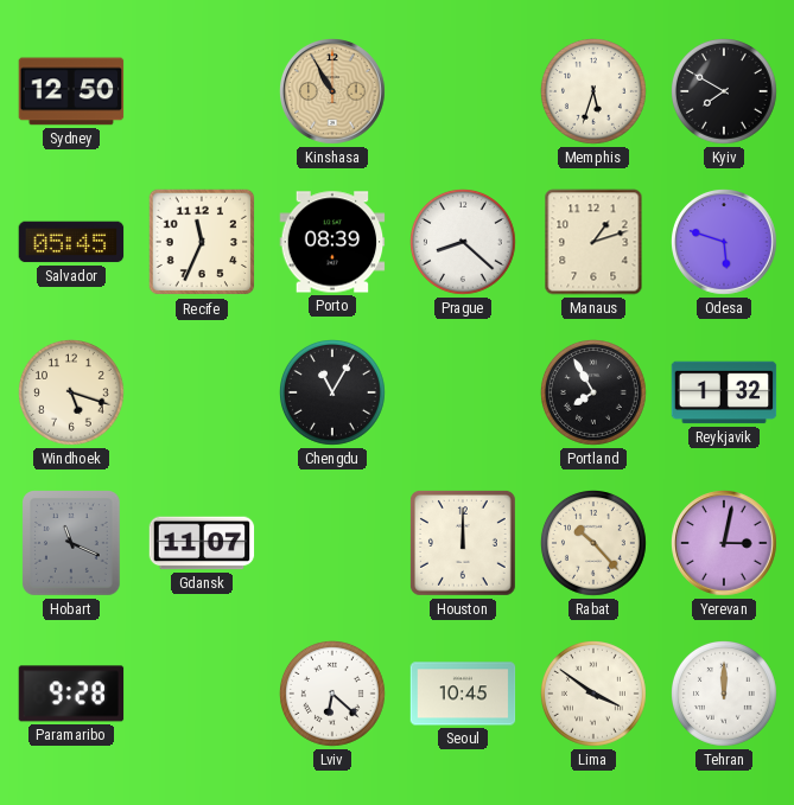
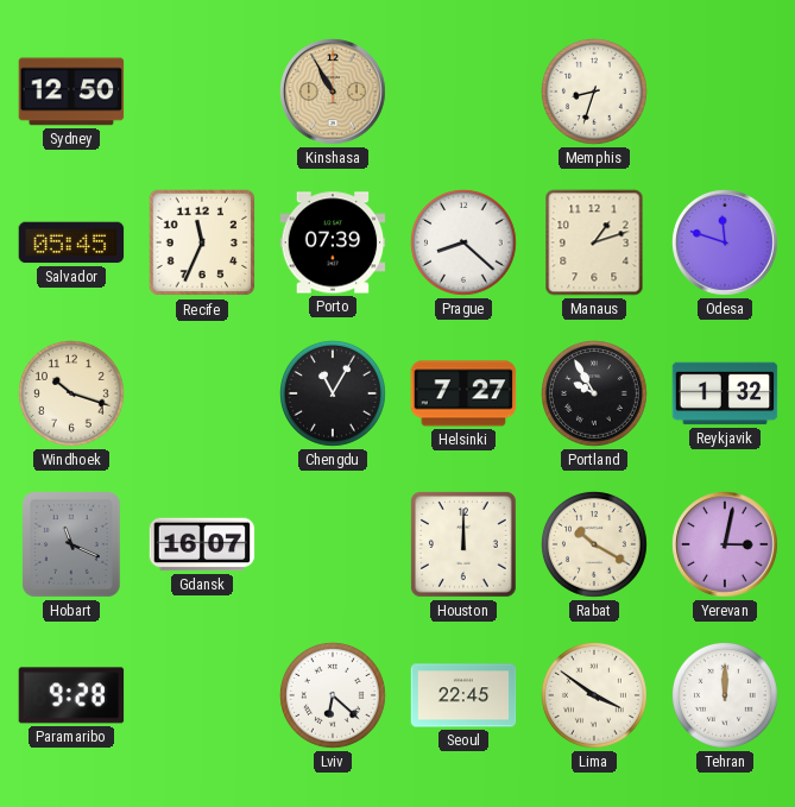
Memphis: 5:33 -> 8:33
Kyiv: 7:50 -> none
Porto: 08:39 -> 07:39
Odesa: 5:48 -> 11:48
Windhoek: 5:18 -> 10:18
Helsinki: none -> 7:27
Portland: 7:55 -> 9:55
Gdansk: 11:07 -> 16:07
Rabat: 10:23 -> 10:20
Seoul: 10:45 -> 22:45
